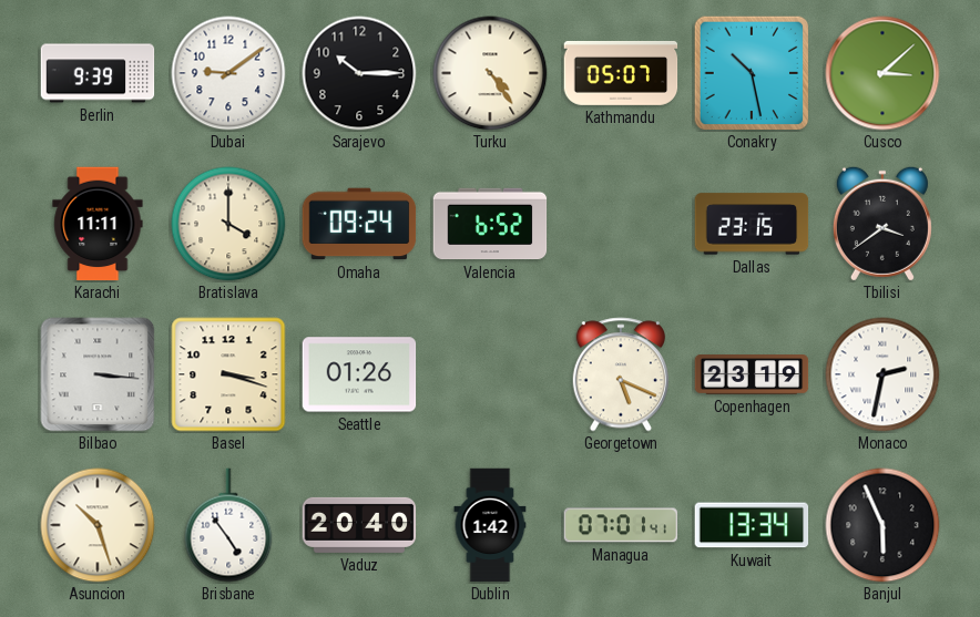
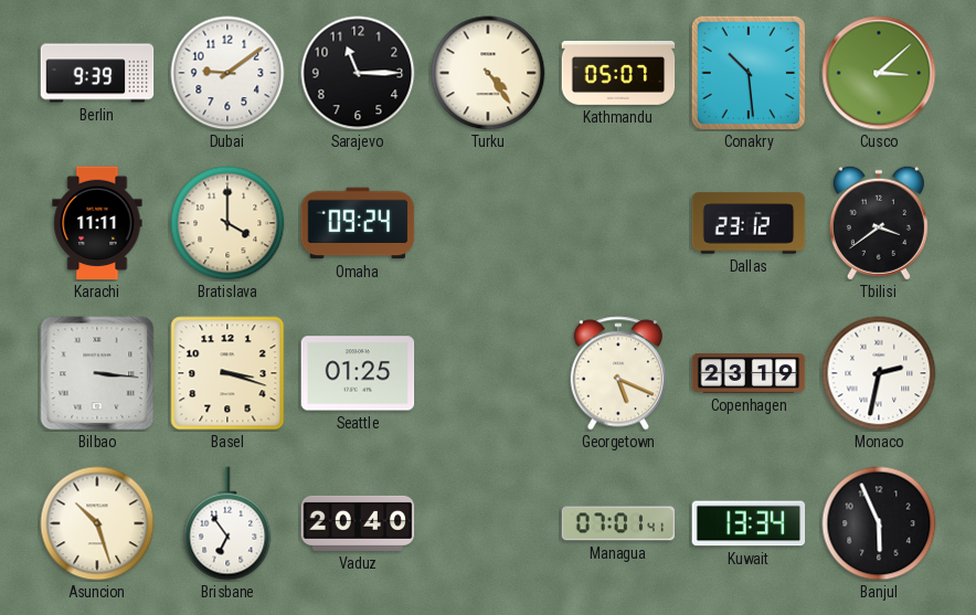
Sarajevo: 10:15 -> 11:15
Conakry: 10:28 -> 10:29
Valencia: 6:52 -> none
Dallas: 23:15 -> 23:12
Seattle: 01:26 -> 01:25
Brisbane: 4:54 -> 6:54
Dublin: 1:42 -> none
